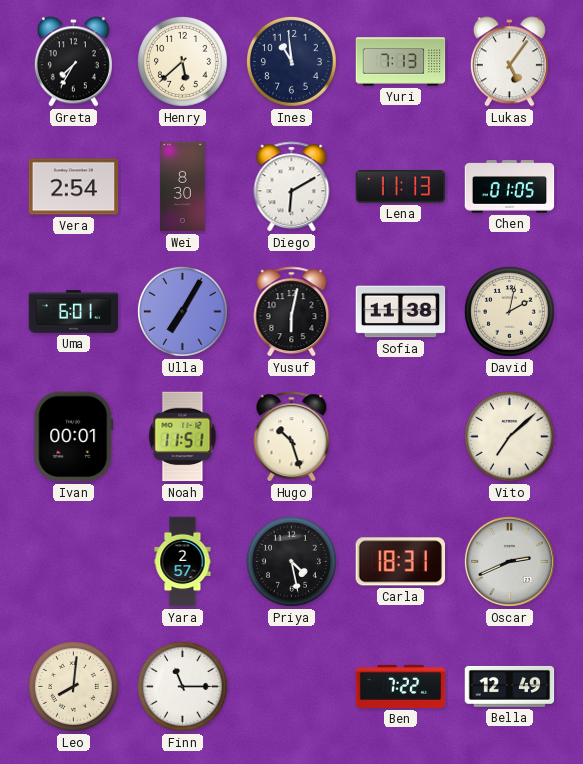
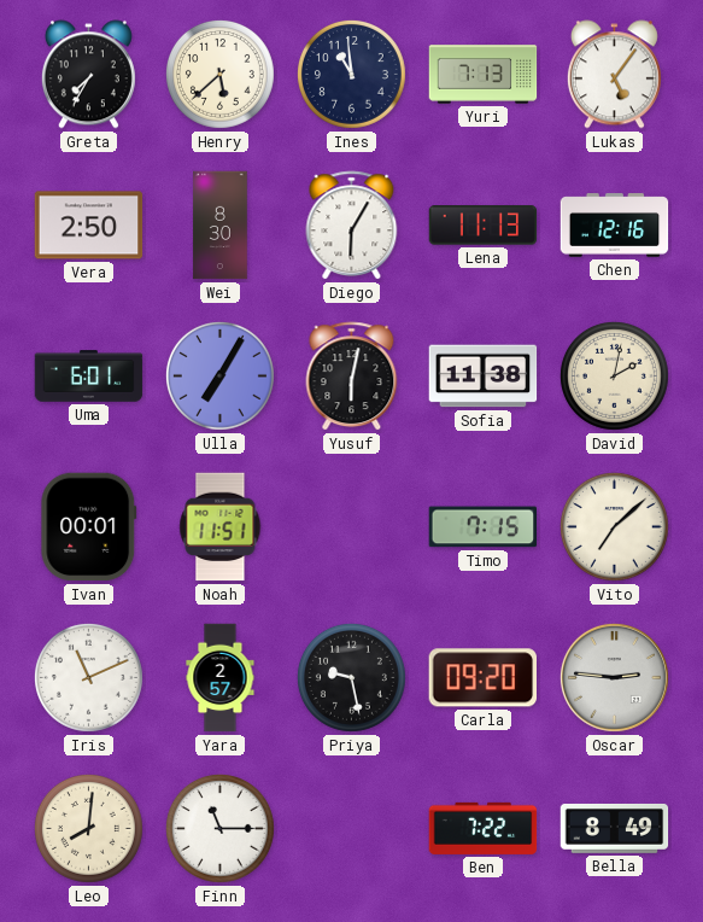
Vera: 2:54 -> 2:50
Diego: 6:10 -> 6:05
Chen: 01:05 -> 12:16
Hugo: 10:27 -> none
Timo: none -> 7:15
Iris: none -> 11:11
Priya: 4:28 -> 9:28
Carla: 18:31 -> 09:20
Oscar: 2:41 -> 2:46
Bella: 12:49 -> 8:49
